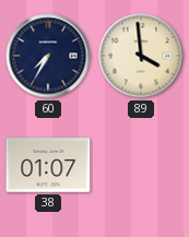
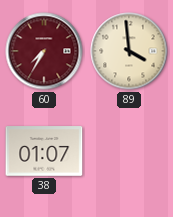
60 dial: navy -> burgundy
